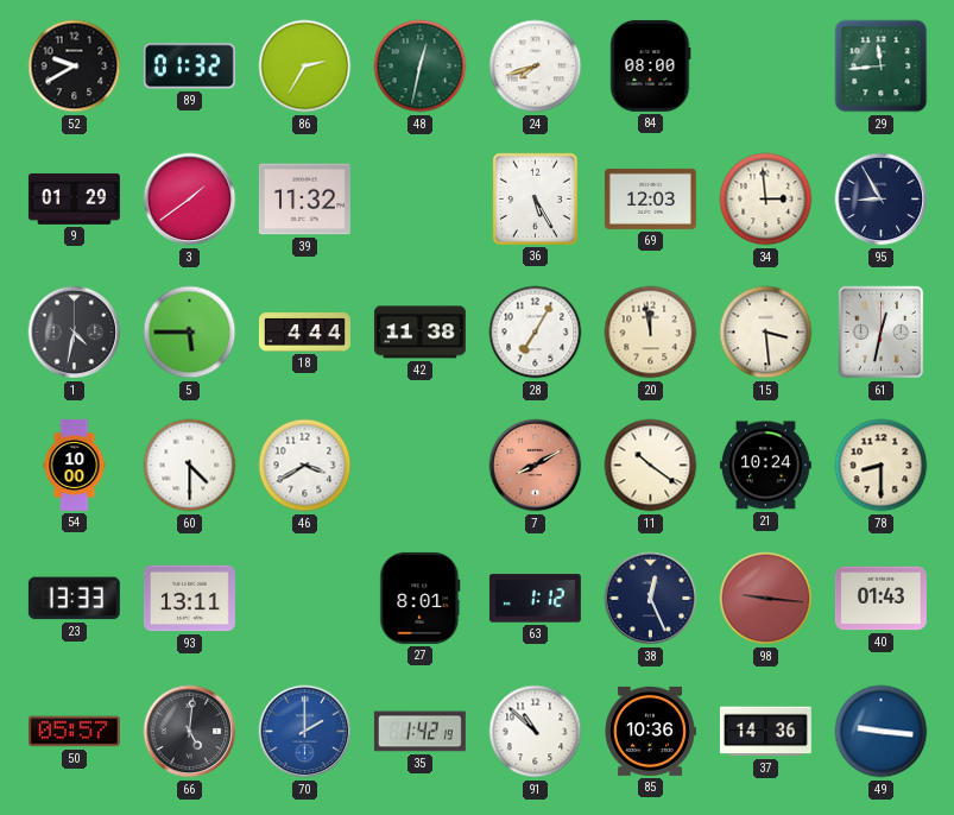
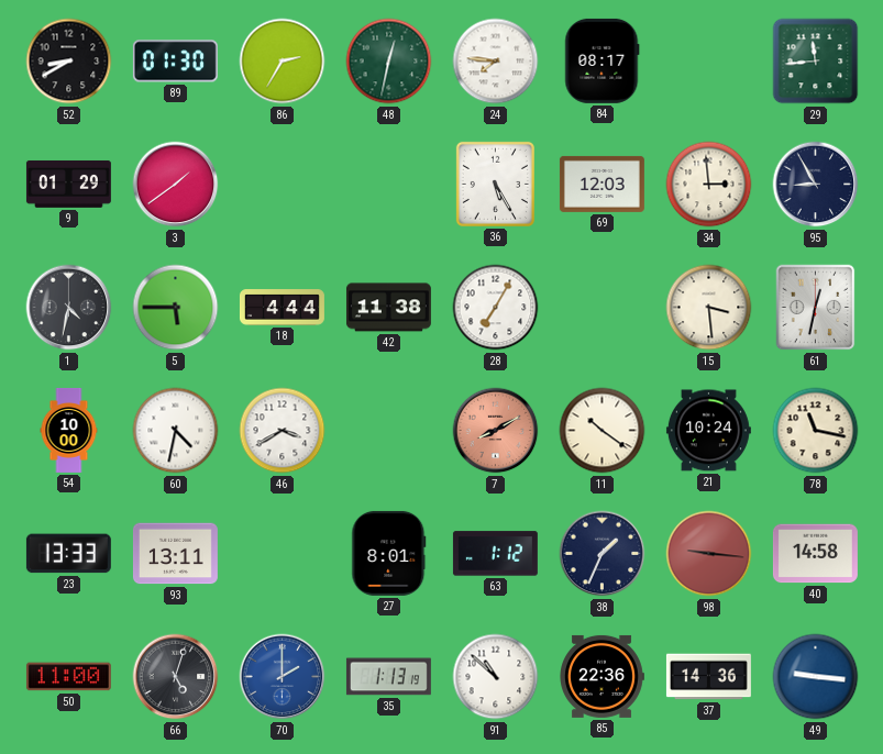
52: 9:40 -> 8:40
89: 01:32 -> 01:30
24: 7:42 -> 7:46
84: 08:00 -> 08:17
39: 11:32 -> none
20: 11:58 -> none
60: 4:30 -> 4:32
78: 8:30 -> 11:17
38: 12:26 -> 1:34
40: 01:43 -> 14:58
50: 05:57 -> 11:00
66: 5:01 -> 5:03
35: 1:42 -> 1:13
85: 10:36 -> 22:36
